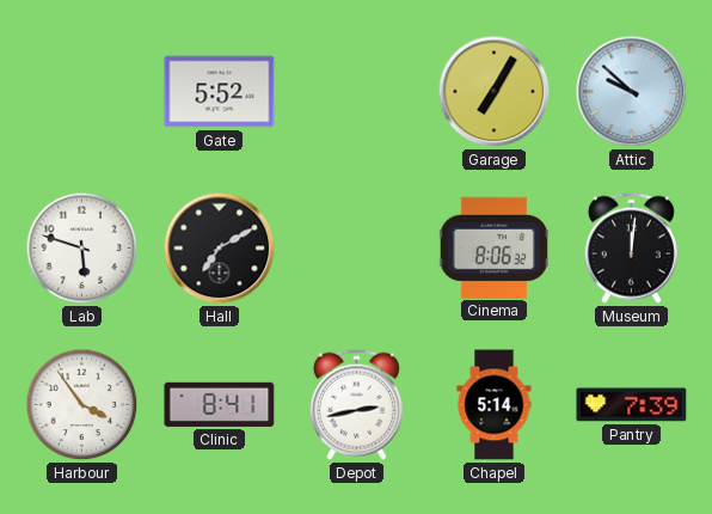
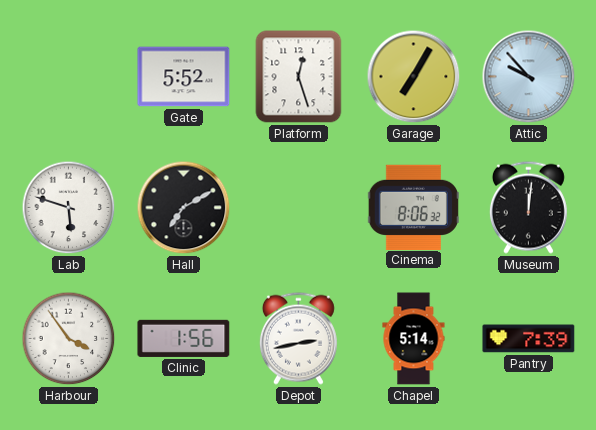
Platform: none -> 12:27
Attic: 9:52 -> 9:53
Clinic: 8:41 -> 1:56
